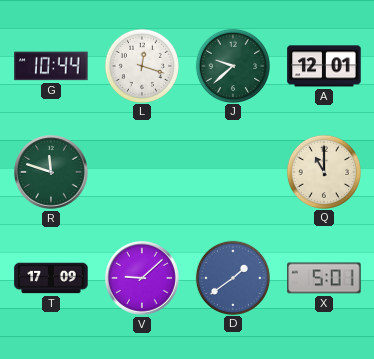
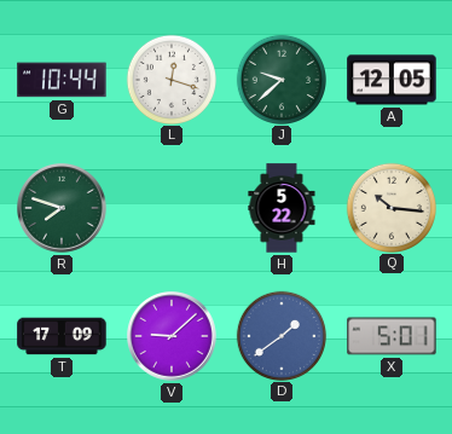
A: 12:01 -> 12:05
R: 11:48 -> 7:48
H: none -> 5:22
Q: 11:00 -> 10:16
